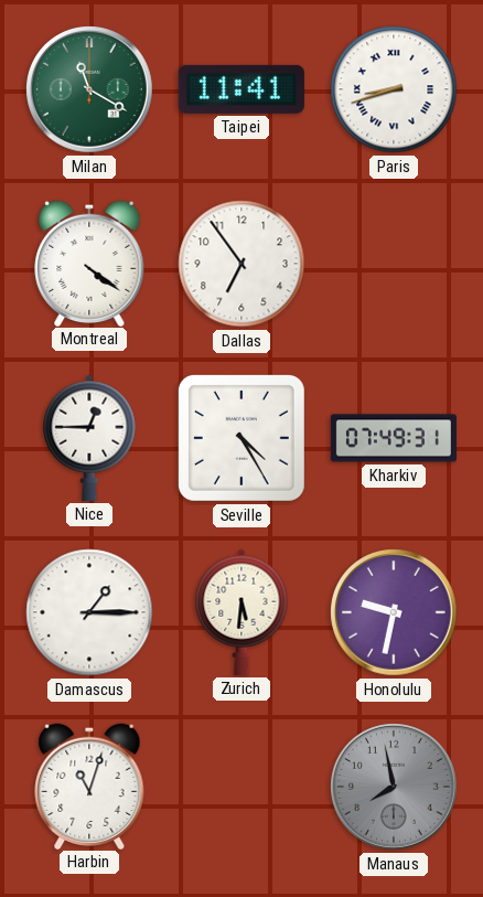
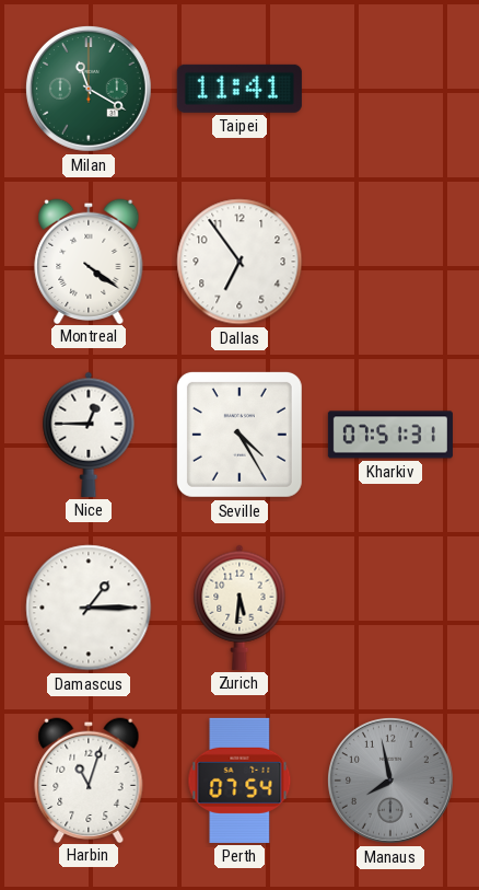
Paris: 8:42 -> none
Kharkiv: 07:49 -> 07:51
Honolulu: 9:32 -> none
Perth: none -> 07:54
